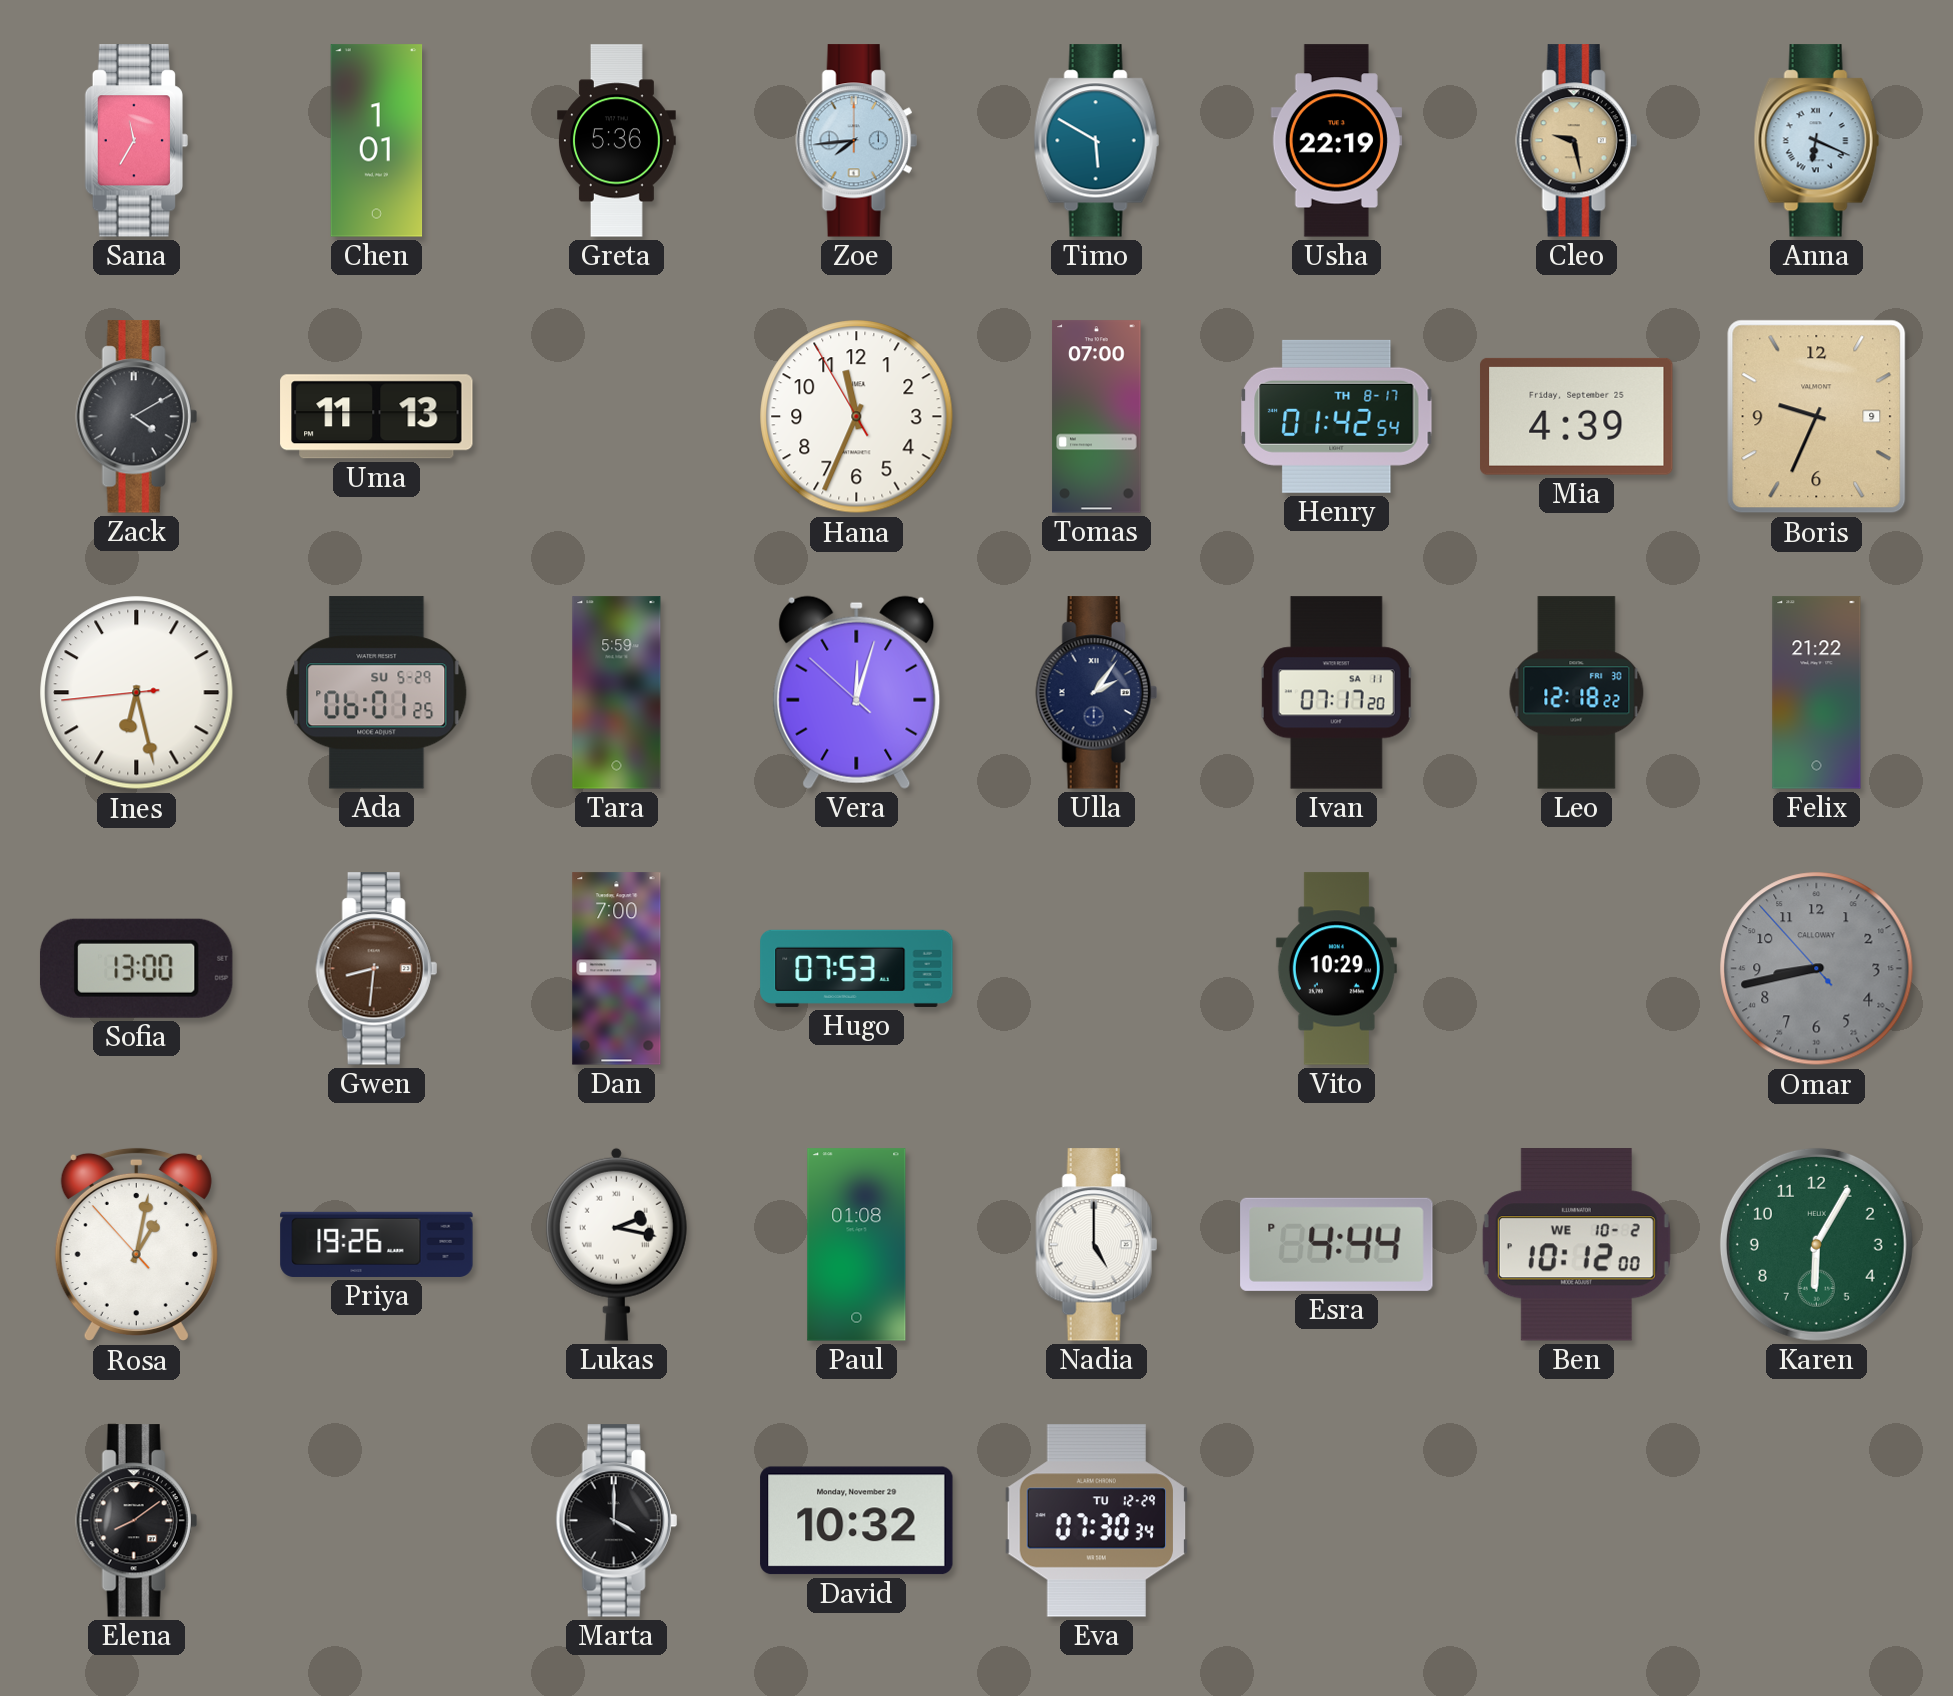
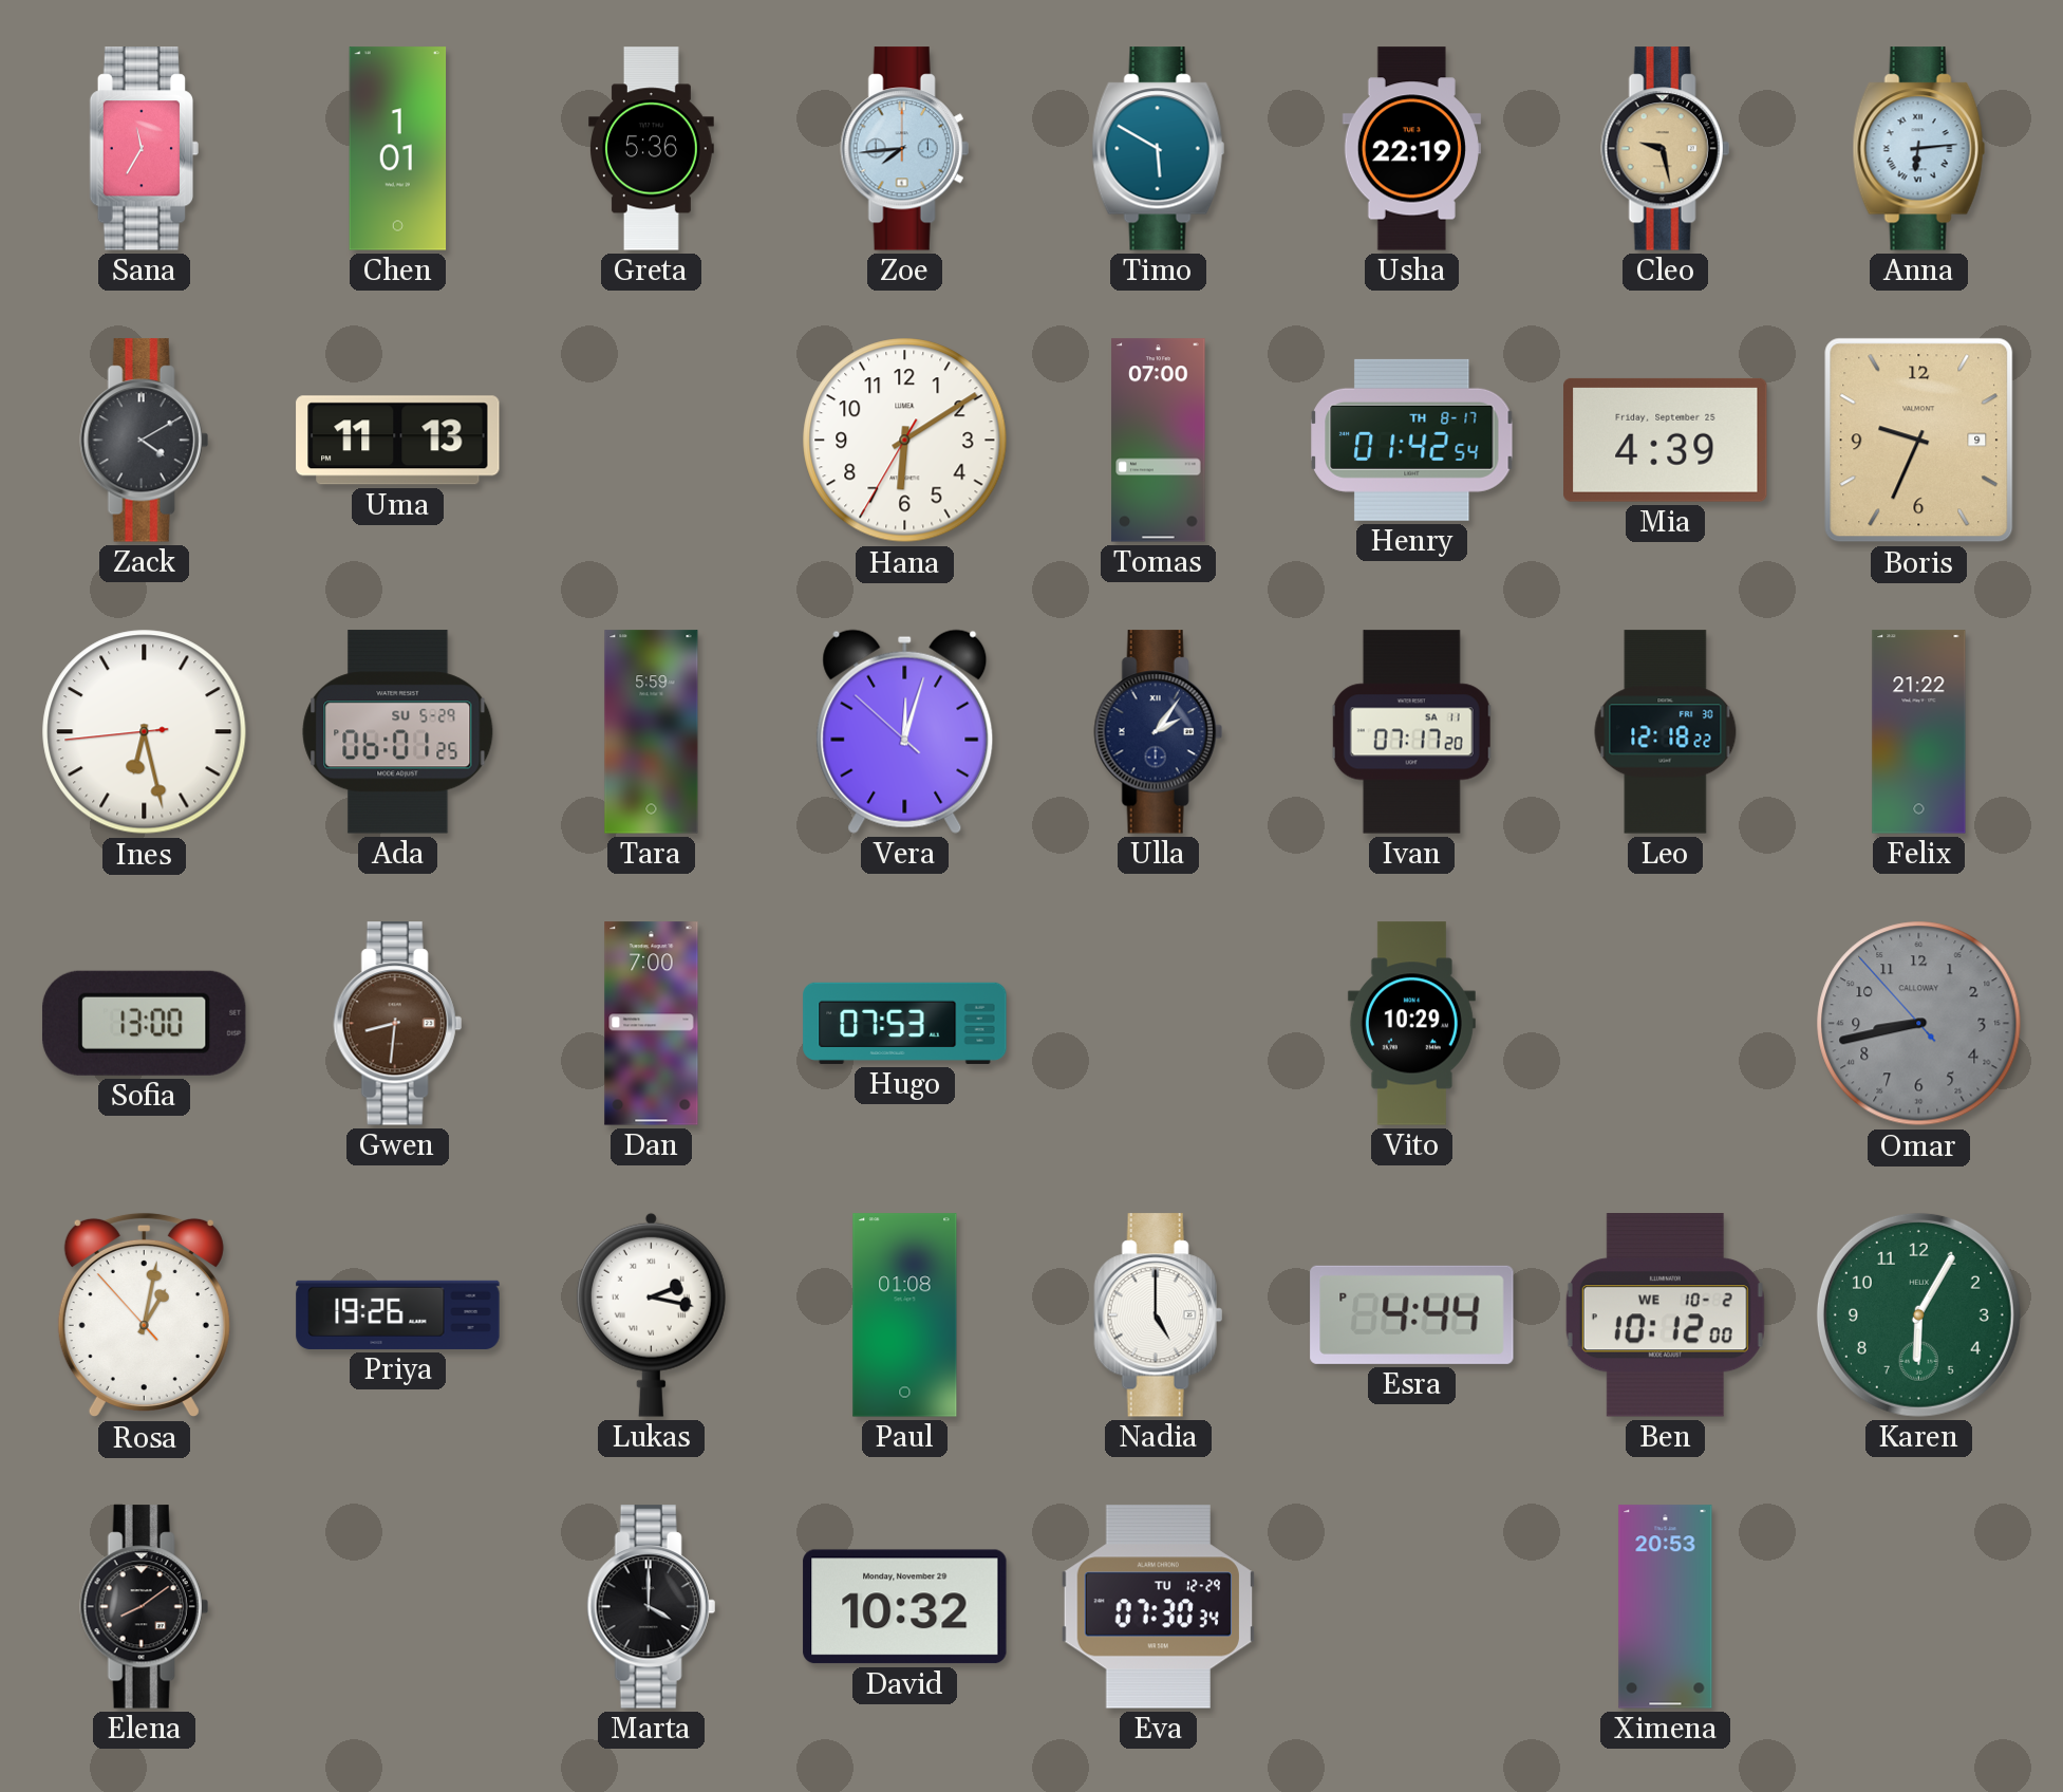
Anna: 6:19 -> 6:14
Hana: 11:33 -> 6:09
Ximena: none -> 20:53
